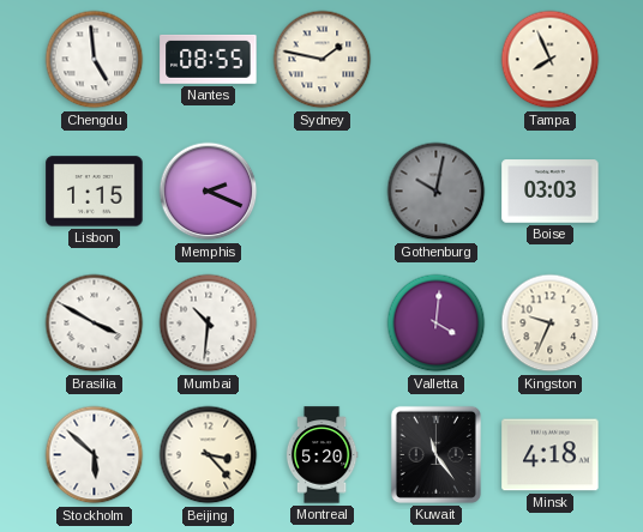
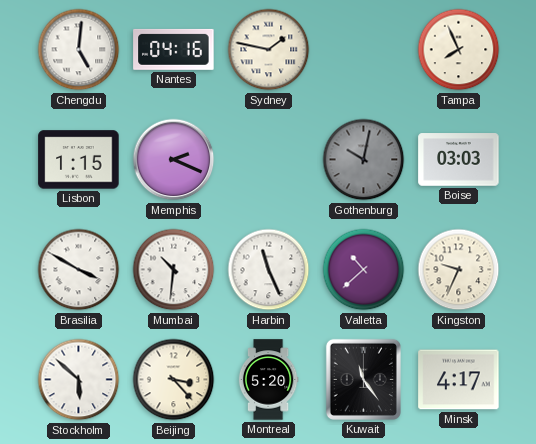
Chengdu: 4:59 -> 5:01
Nantes: 08:55 -> 04:16
Harbin: none -> 11:26
Valletta: 4:01 -> 10:38
Minsk: 4:18 -> 4:17
